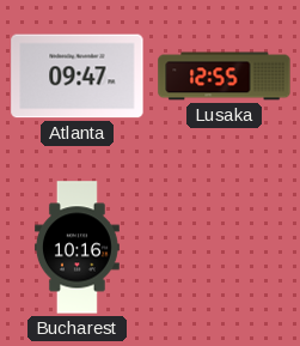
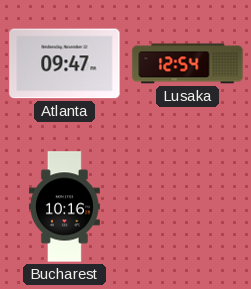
Lusaka: 12:55 -> 12:54
